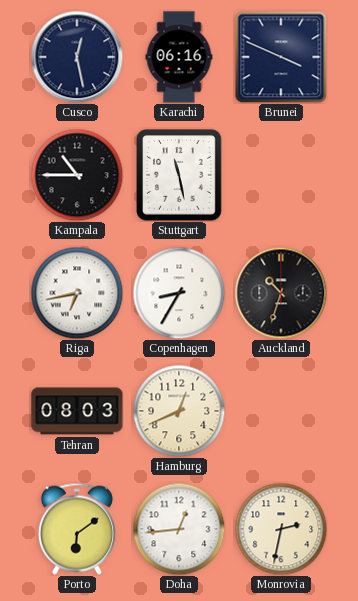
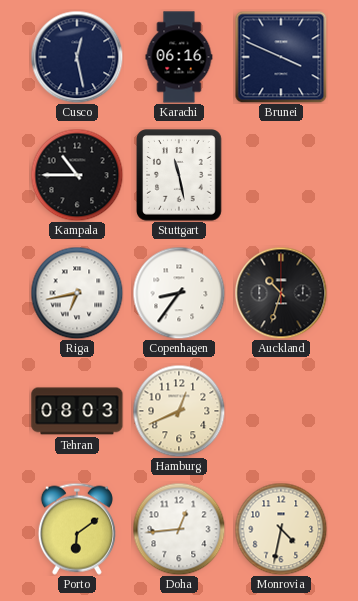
Copenhagen: 8:35 -> 8:36
Monrovia: 2:32 -> 4:32
